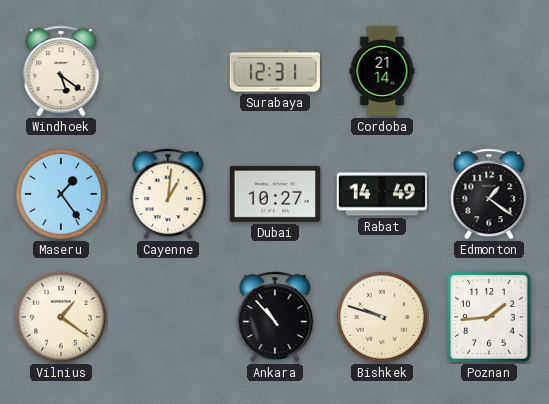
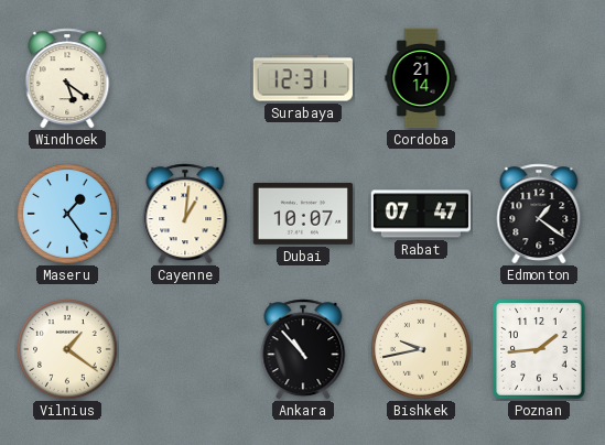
Dubai: 10:27 -> 10:07
Rabat: 14:49 -> 07:47
Bishkek: 9:48 -> 9:43
